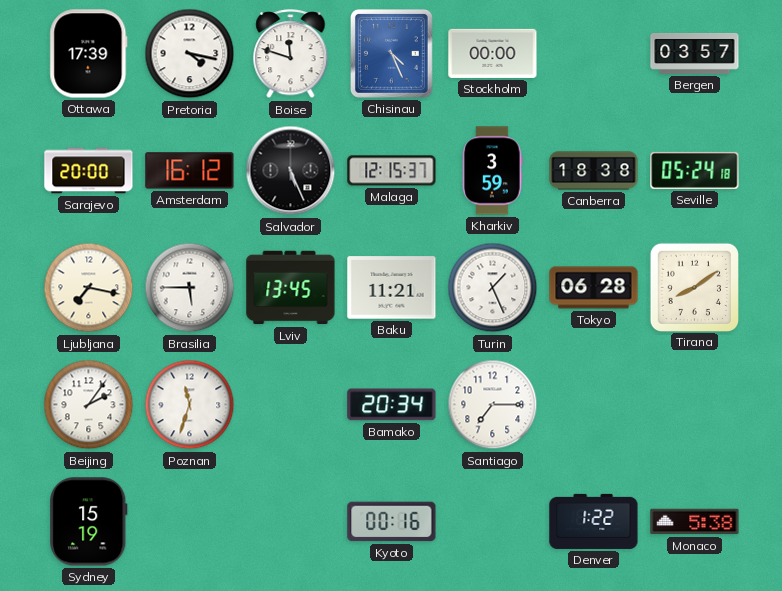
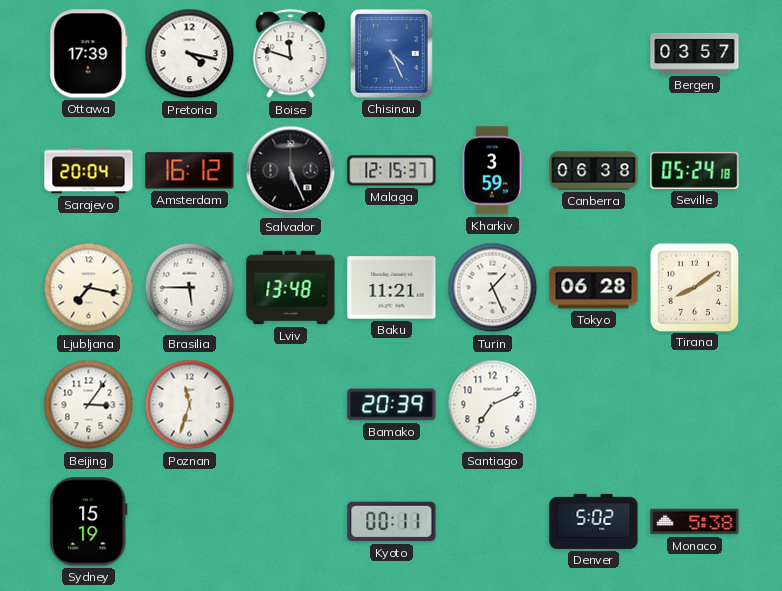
Stockholm: 00:00 -> none
Sarajevo: 20:00 -> 20:04
Canberra: 18:38 -> 06:38
Lviv: 13:45 -> 13:48
Beijing: 2:06 -> 3:06
Bamako: 20:34 -> 20:39
Santiago: 7:15 -> 7:11
Kyoto: 00:16 -> 00:11
Denver: 1:22 -> 5:02
